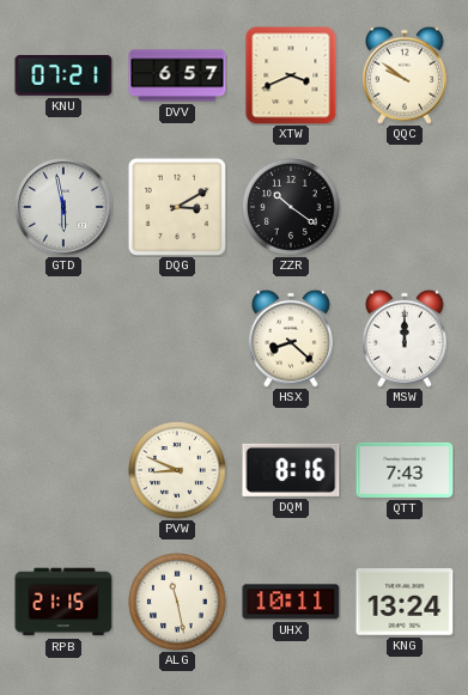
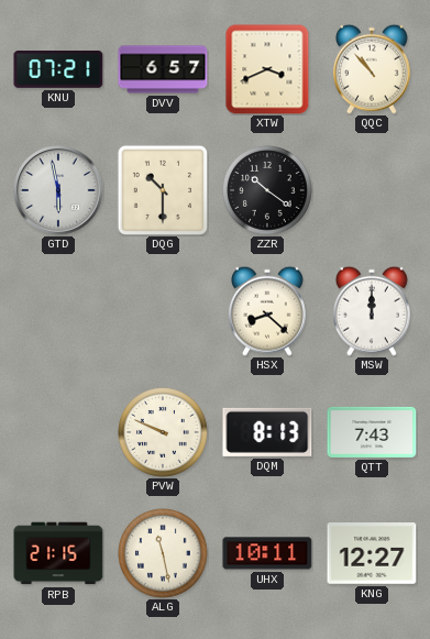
QQC: 9:51 -> 10:53
DQG: 3:10 -> 10:30
PVW: 8:49 -> 9:49
DQM: 8:16 -> 8:13
KNG: 13:24 -> 12:27
